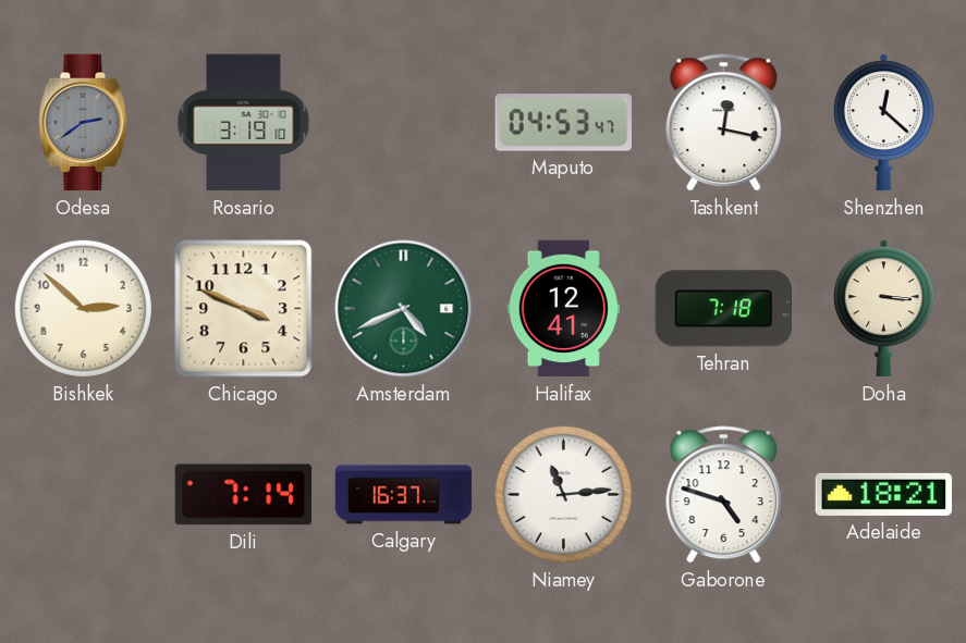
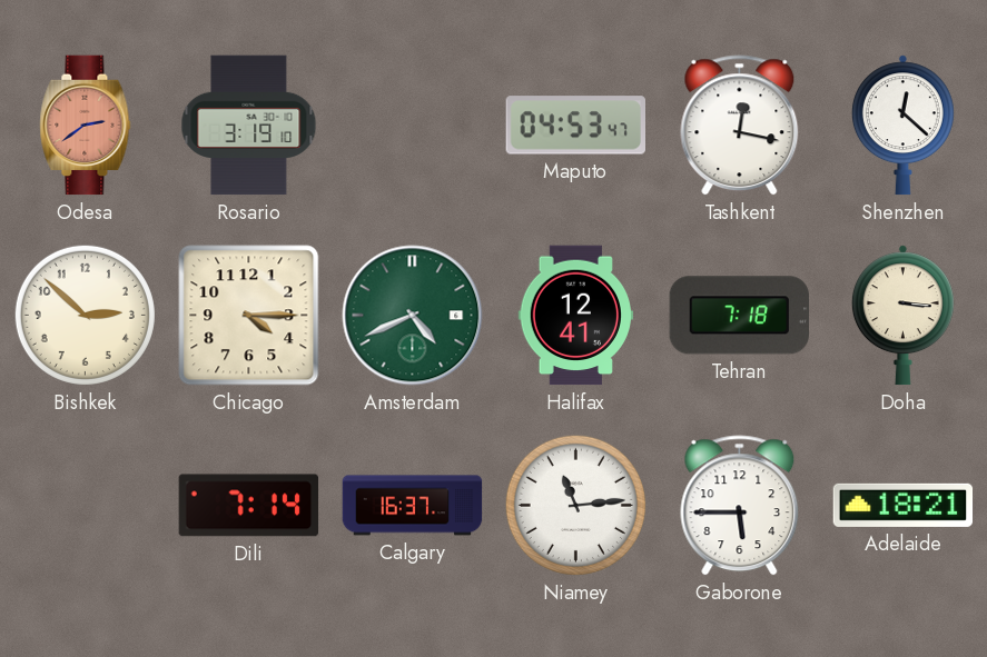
Odesa dial: grey -> salmon
Chicago: 3:49 -> 4:15
Gaborone: 4:48 -> 5:45
